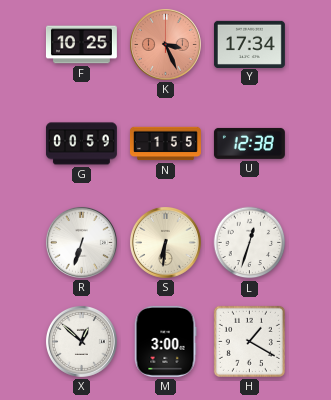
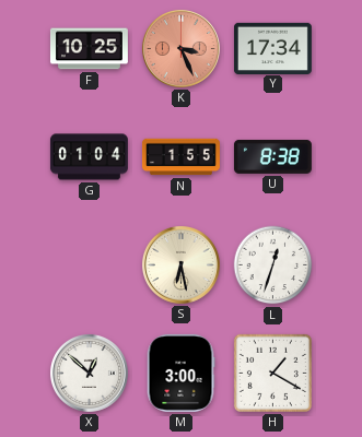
G: 00:59 -> 01:04
U: 12:38 -> 8:38
R: 6:33 -> none
S: 6:31 -> 6:28
